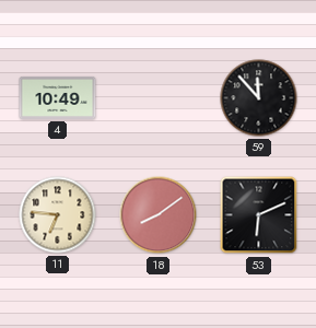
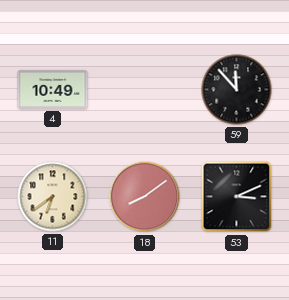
11: 6:46 -> 6:39
53: 6:11 -> 3:11
